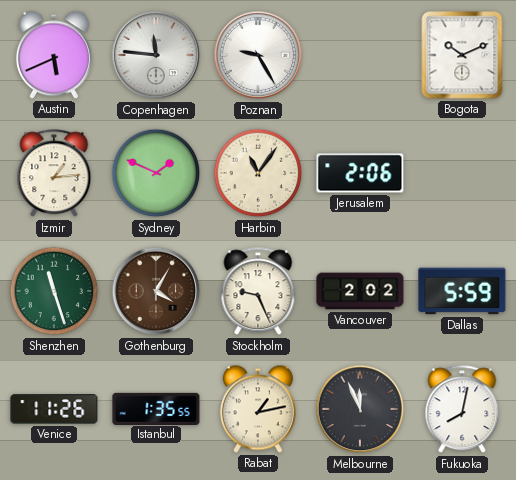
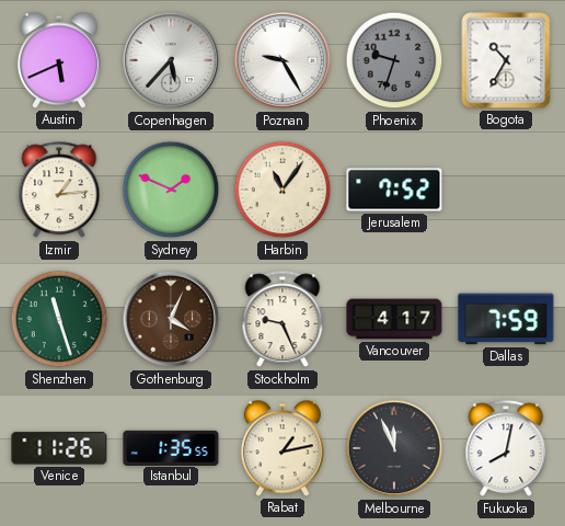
Copenhagen: 11:46 -> 5:37
Phoenix: none -> 9:33
Bogota: 10:11 -> 10:35
Jerusalem: 2:06 -> 7:52
Gothenburg: 4:05 -> 4:04
Vancouver: 2:02 -> 4:17
Dallas: 5:59 -> 7:59
